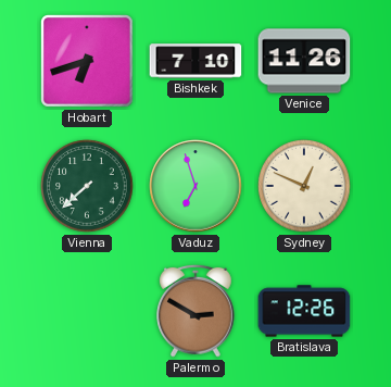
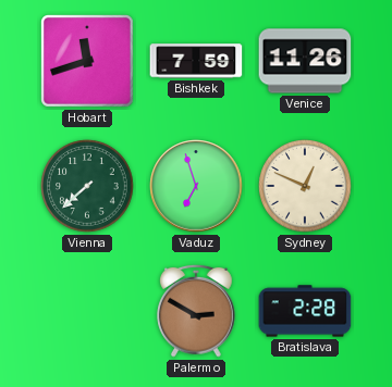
Hobart: 6:42 -> 11:42
Bishkek: 7:10 -> 7:59
Bratislava: 12:26 -> 2:28
